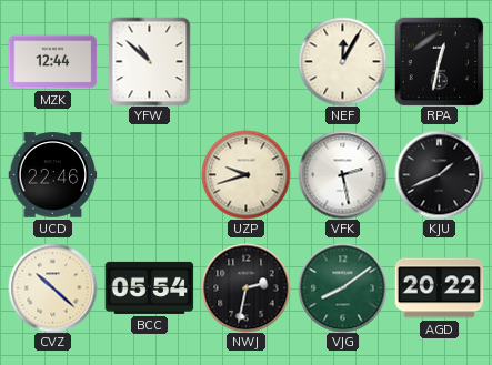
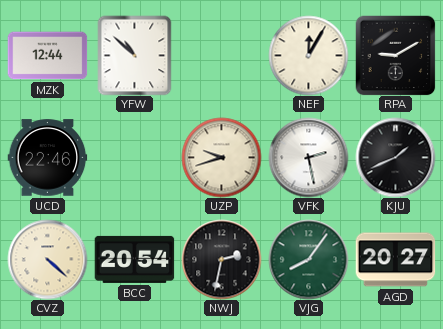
RPA: 12:32 -> 9:10
CVZ: 10:22 -> 4:22
BCC: 05:54 -> 20:54
VJG: 8:09 -> 8:06
AGD: 20:22 -> 20:27
